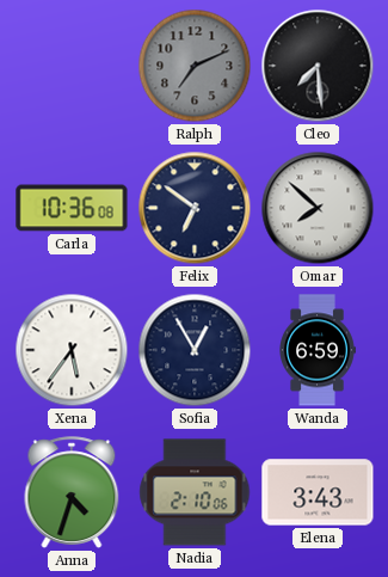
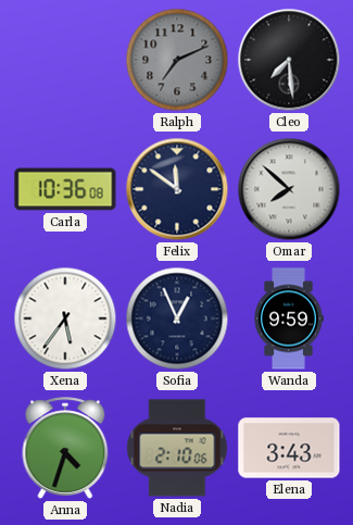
Felix: 6:51 -> 11:51
Sofia: 12:55 -> 12:56
Wanda: 6:59 -> 9:59
